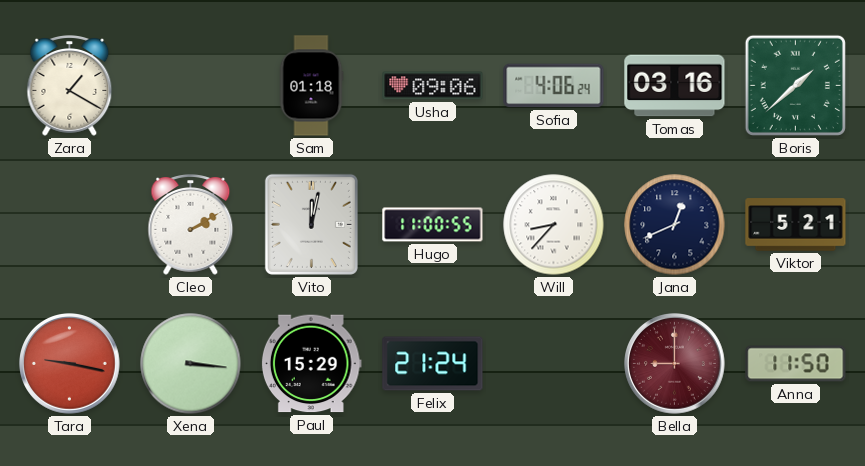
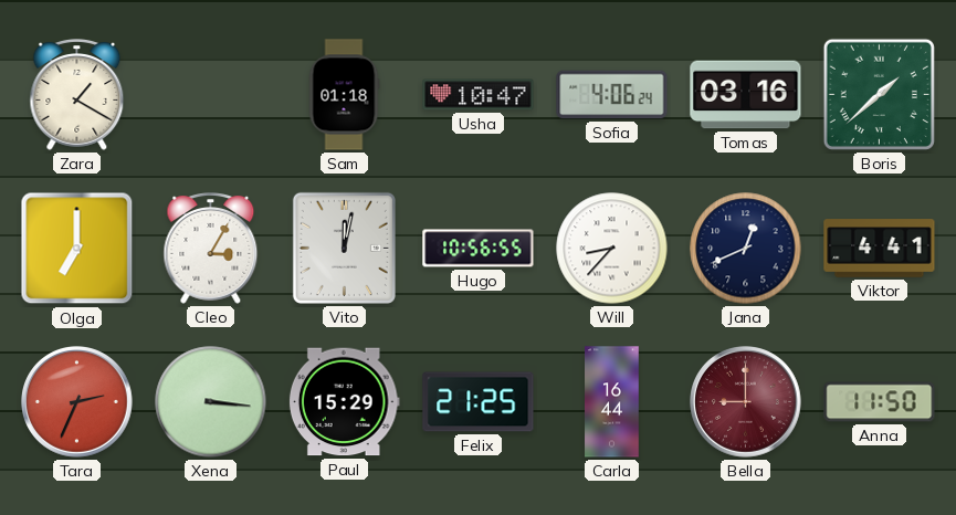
Usha: 09:06 -> 10:47
Olga: none -> 7:00
Cleo: 2:10 -> 3:05
Hugo: 11:00 -> 10:56
Viktor: 5:21 -> 4:41
Tara: 9:17 -> 2:34
Felix: 21:24 -> 21:25
Carla: none -> 16:44
